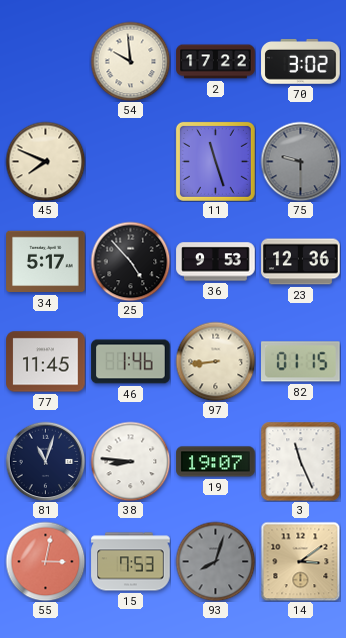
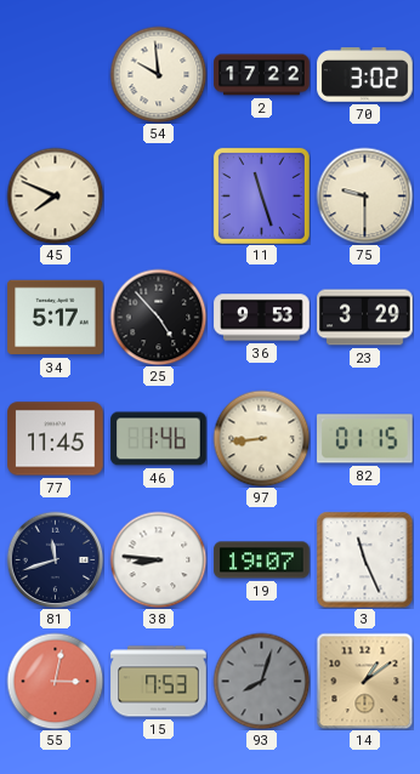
75 dial: grey -> cream
23: 12:36 -> 3:29
81: 11:03 -> 11:42
14: 3:09 -> 1:09
